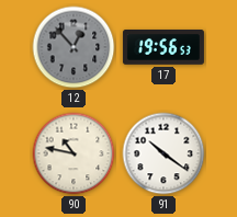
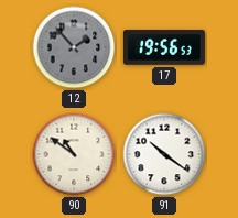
12: 12:53 -> 1:53
90: 10:47 -> 10:51
